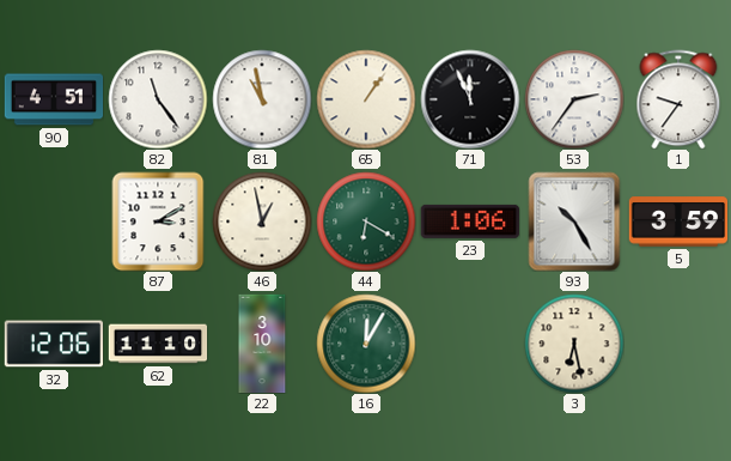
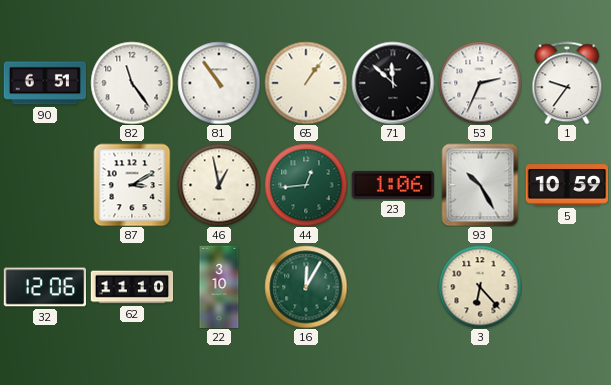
90: 4:51 -> 6:51
81: 10:58 -> 10:54
71: 11:56 -> 11:52
53: 2:36 -> 2:34
44: 6:20 -> 12:44
5: 3:59 -> 10:59
3: 6:28 -> 6:23
